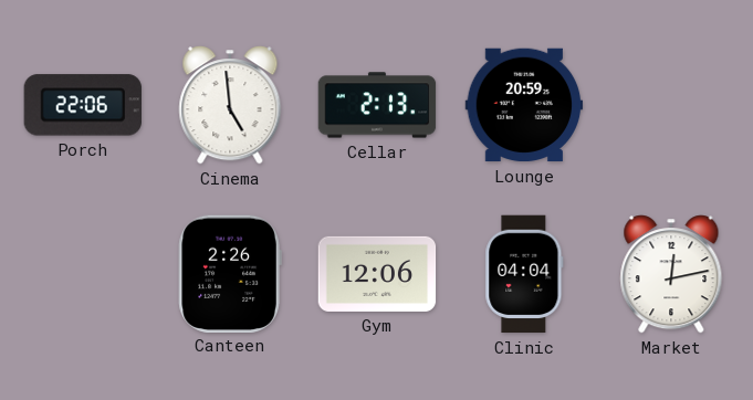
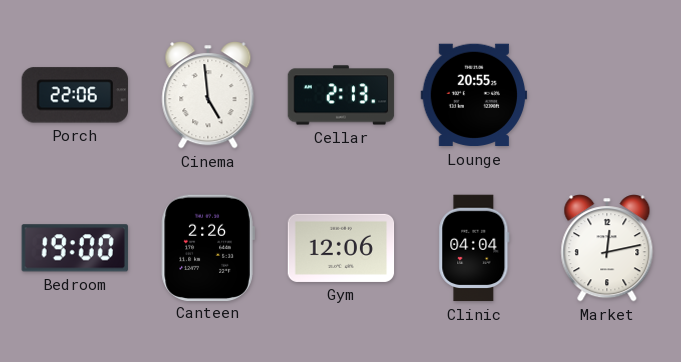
Lounge: 20:59 -> 20:55
Bedroom: none -> 19:00
